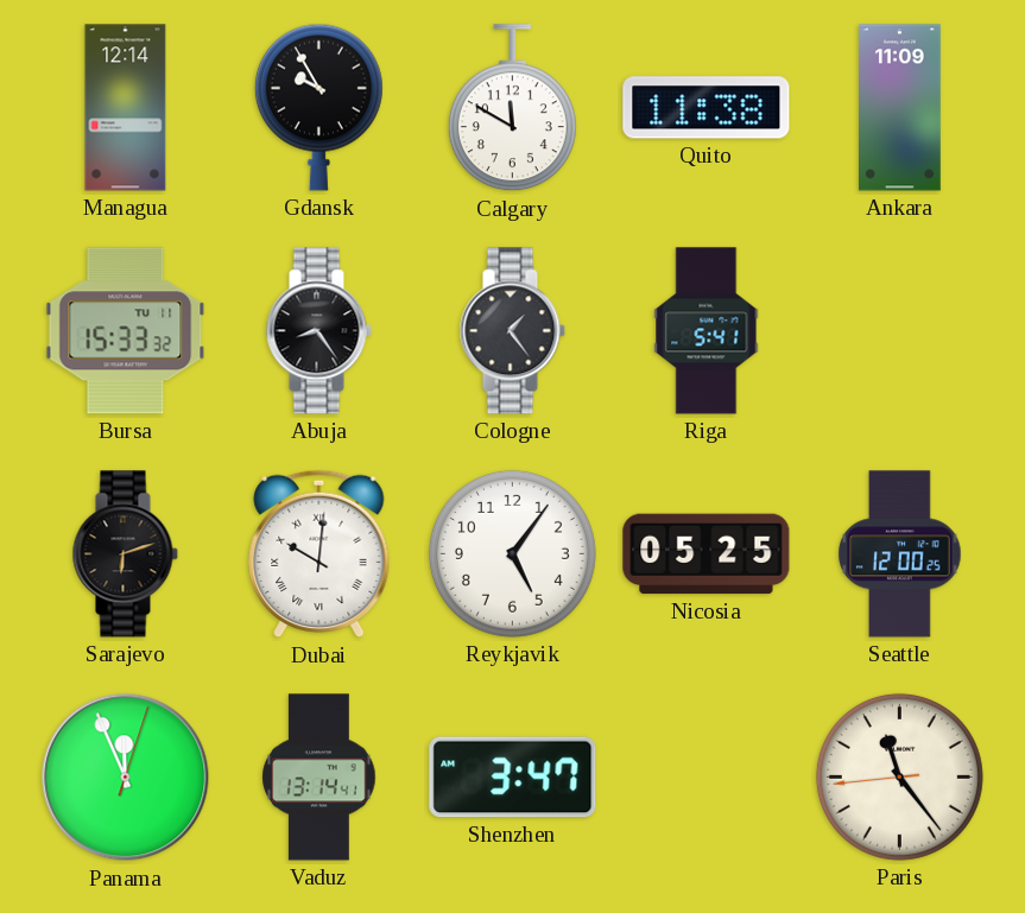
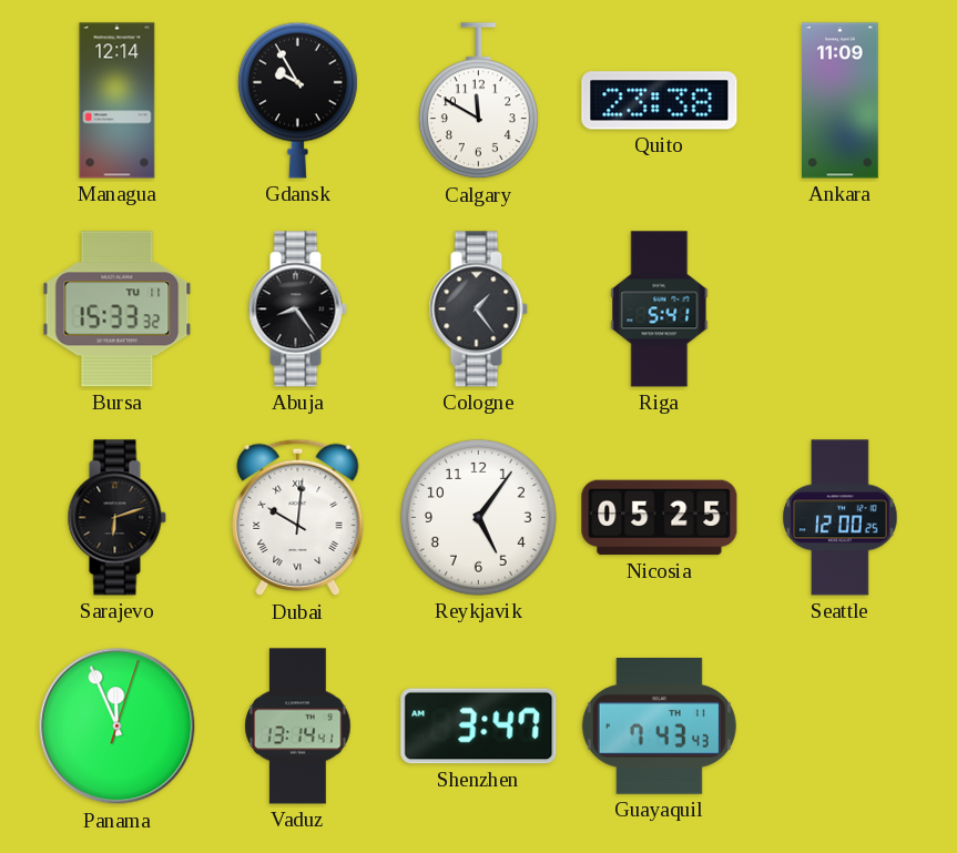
Quito: 11:38 -> 23:38
Guayaquil: none -> 7:43
Paris: 11:23 -> none
